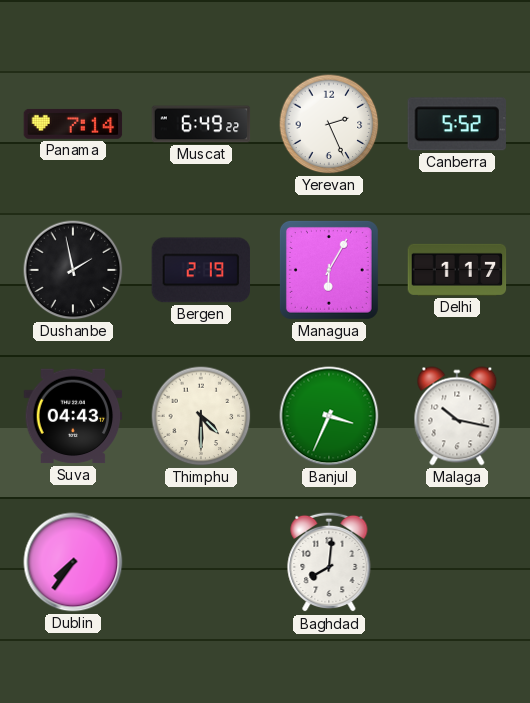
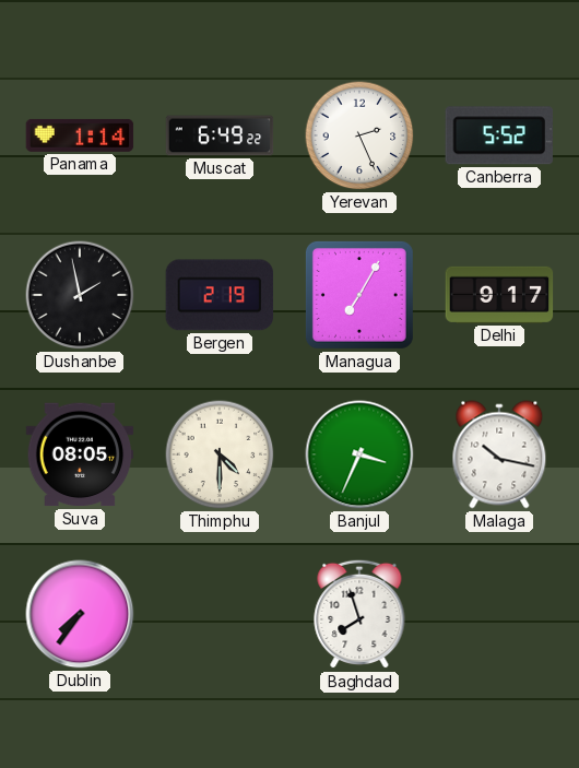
Panama: 7:14 -> 1:14
Managua: 6:05 -> 7:05
Delhi: 1:17 -> 9:17
Suva: 04:43 -> 08:05
Baghdad: 8:01 -> 7:57
